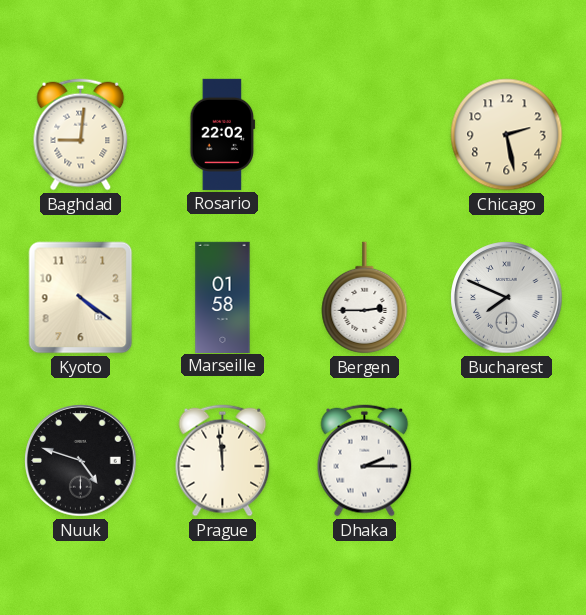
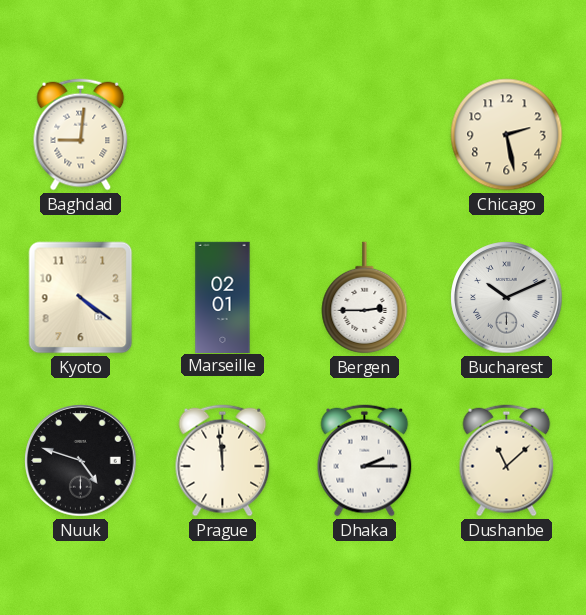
Rosario: 22:02 -> none
Marseille: 01:58 -> 02:01
Bucharest: 7:49 -> 10:11
Dushanbe: none -> 11:08
